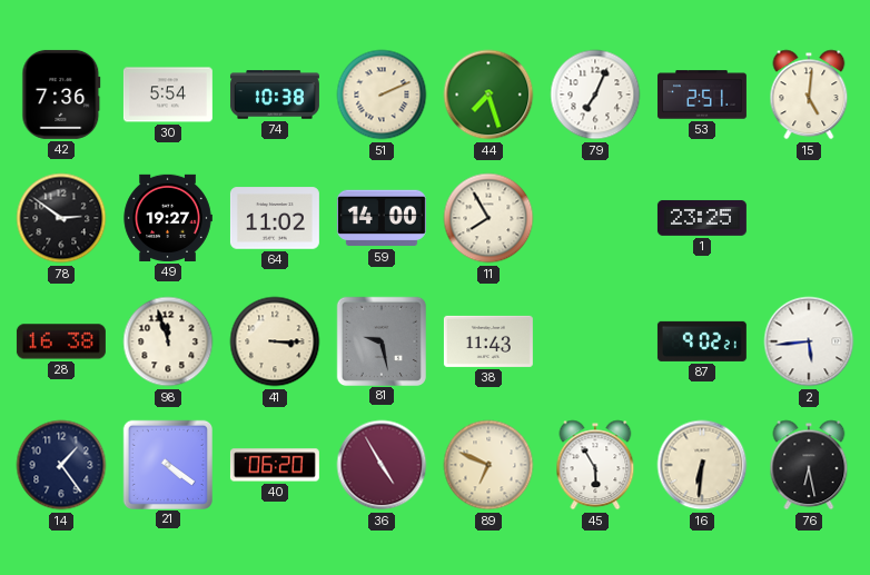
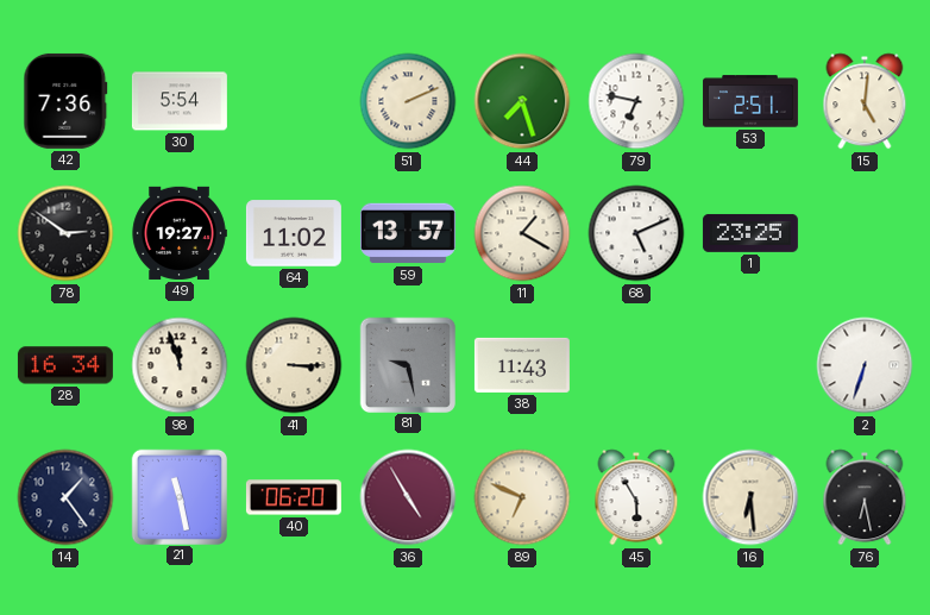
74: 10:38 -> none
79: 7:04 -> 6:47
59: 14:00 -> 13:57
11: 7:55 -> 1:20
68: none -> 5:11
28: 16:38 -> 16:34
87: 9:02 -> none
2: 5:44 -> 6:33
21: 4:21 -> 11:28
16: 6:31 -> 6:29
